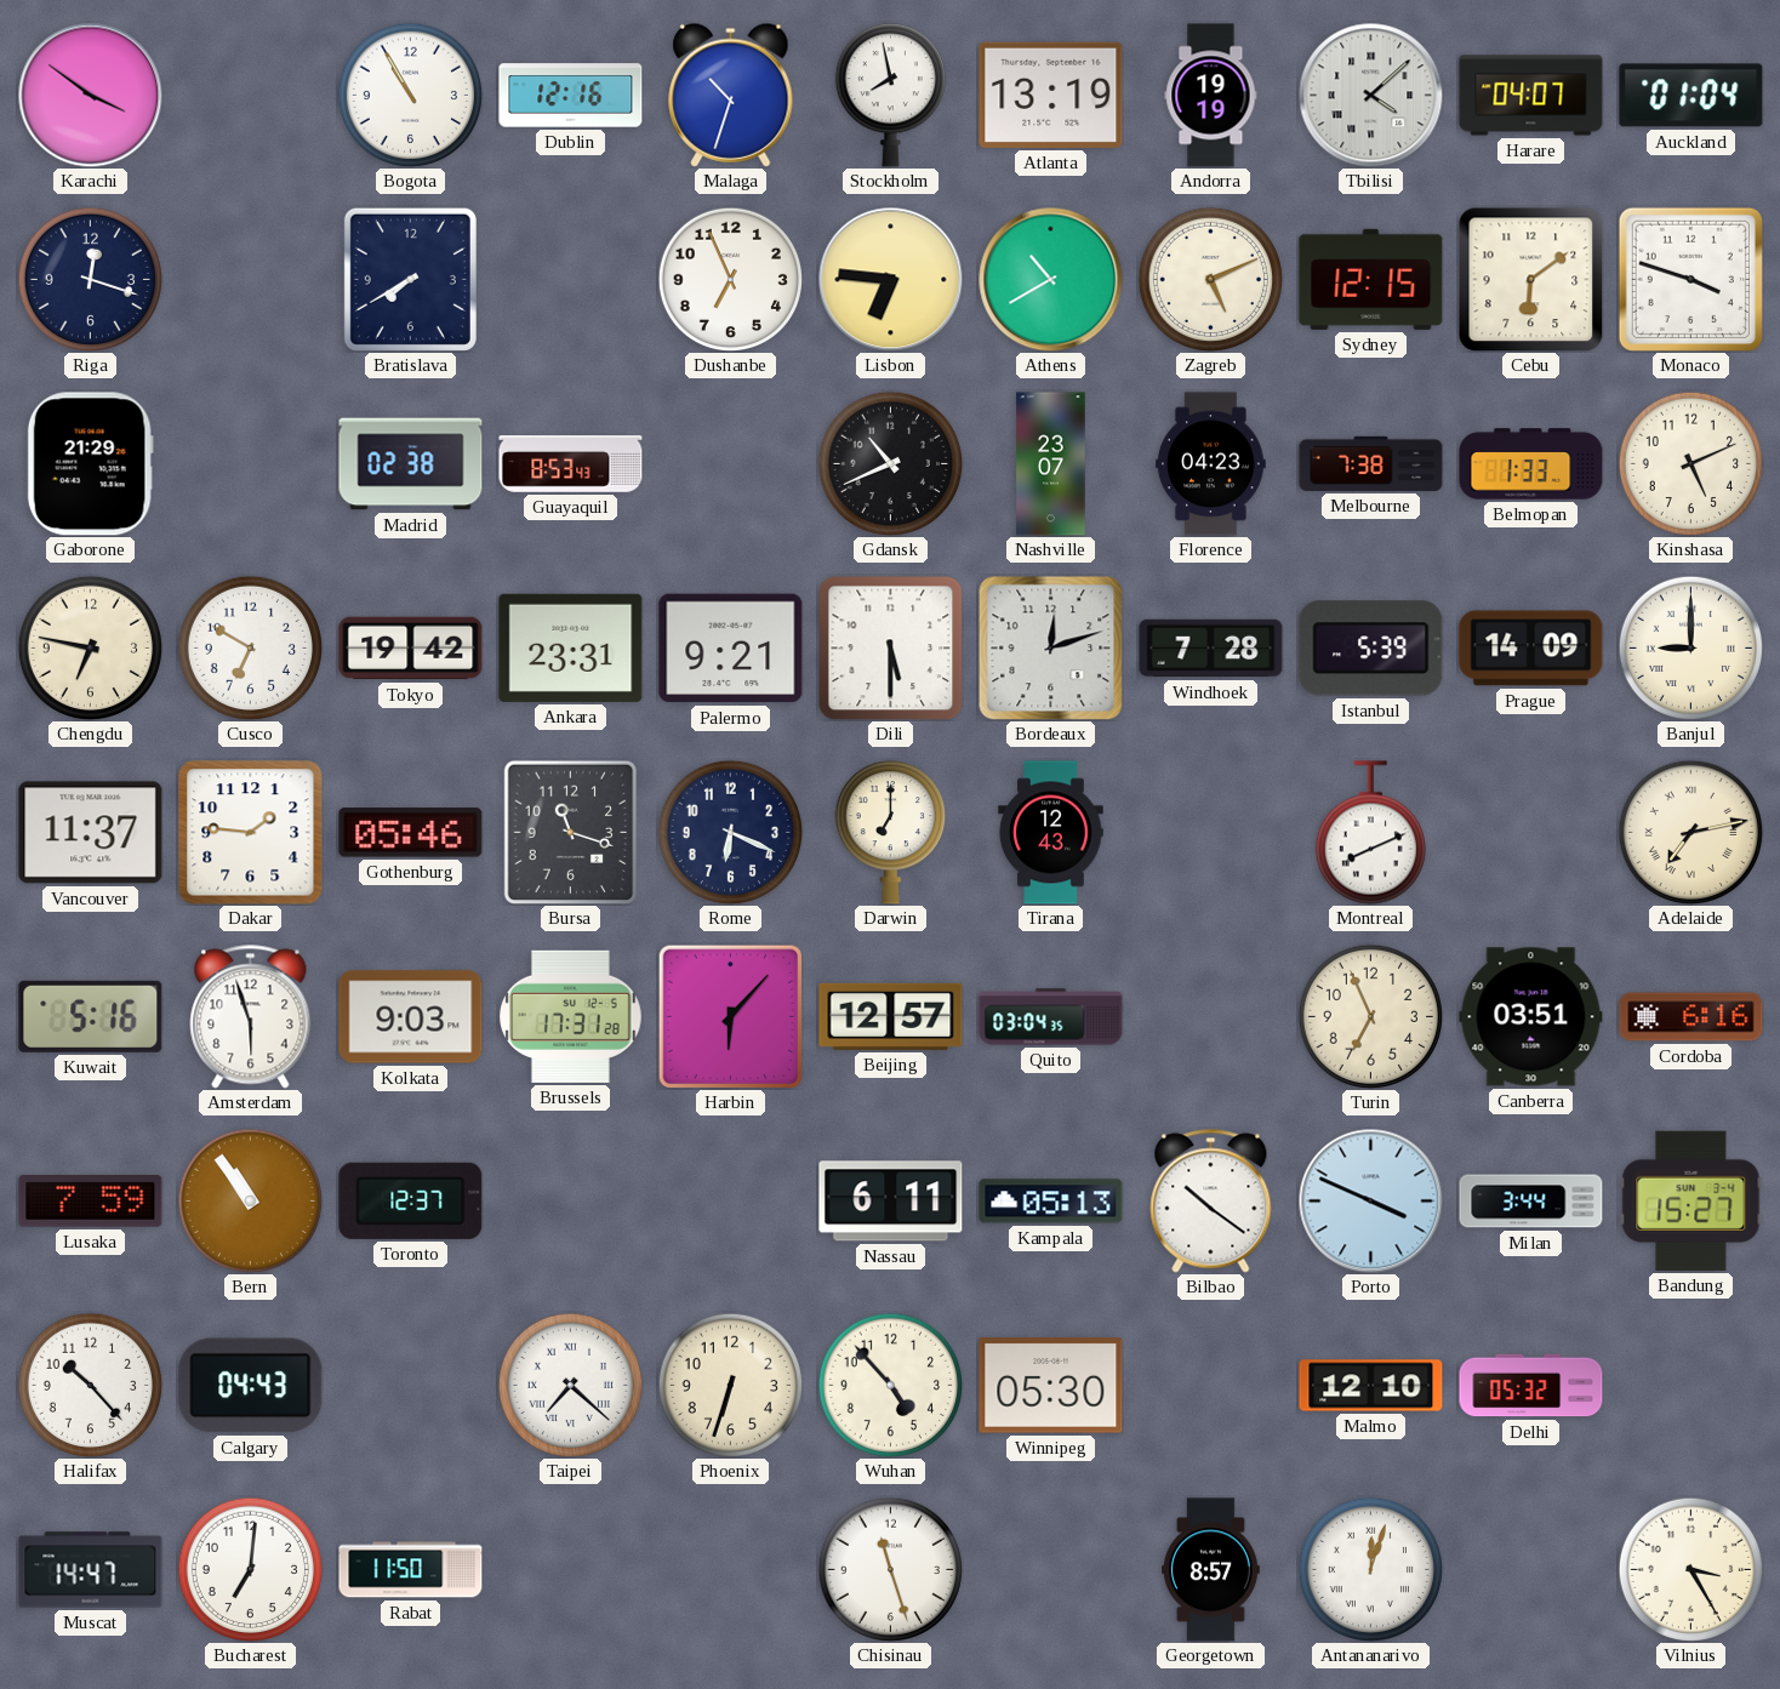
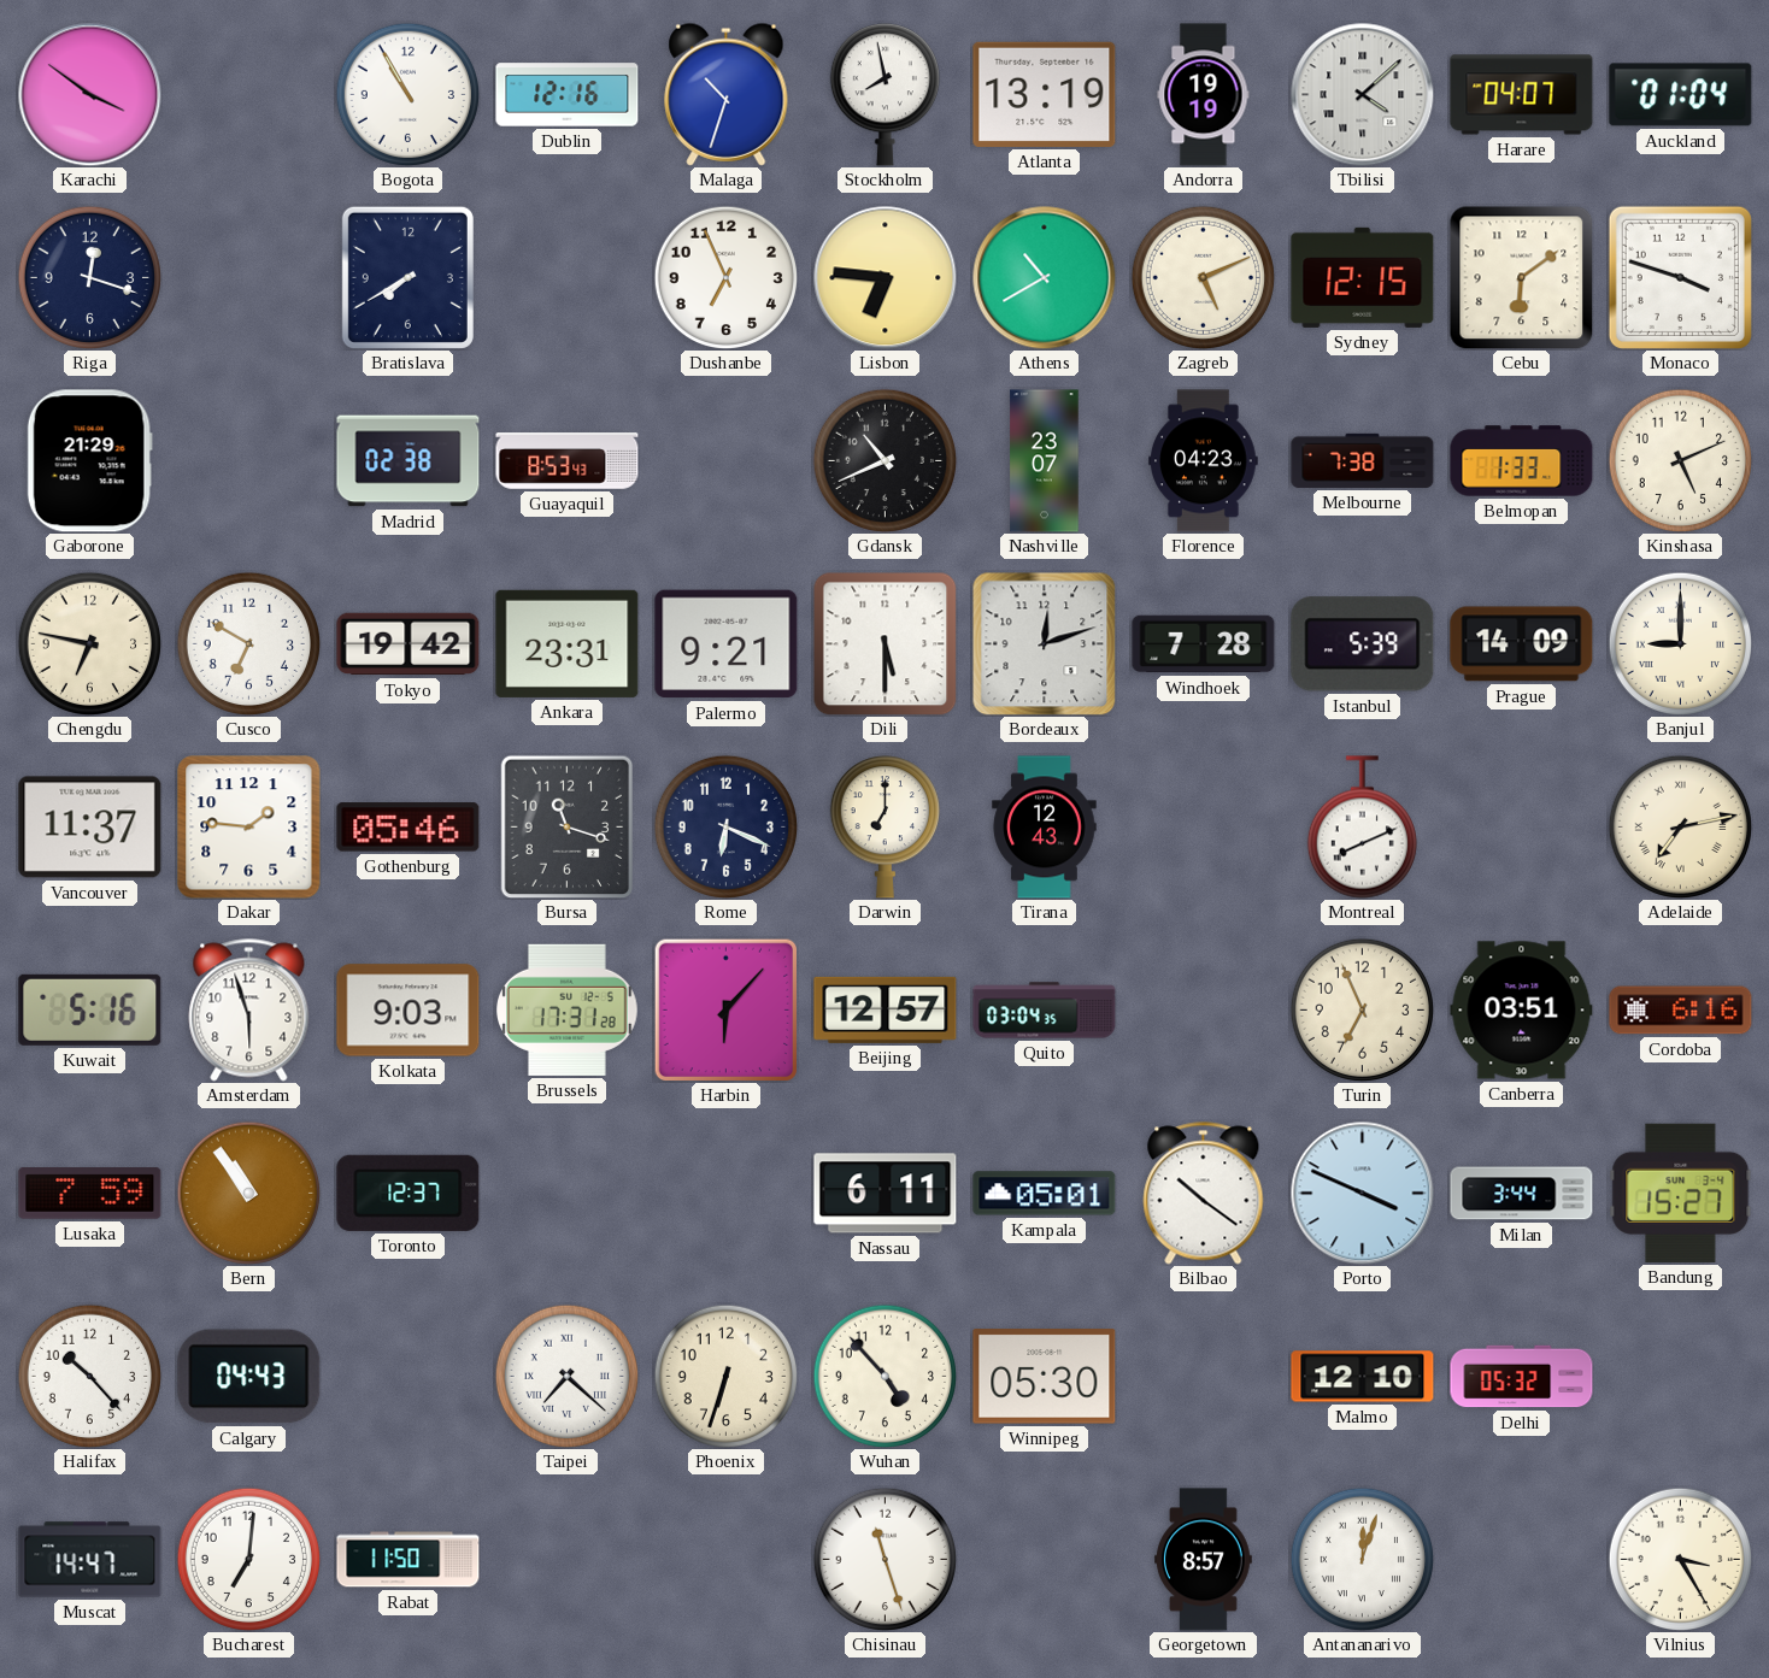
Kampala: 05:13 -> 05:01
